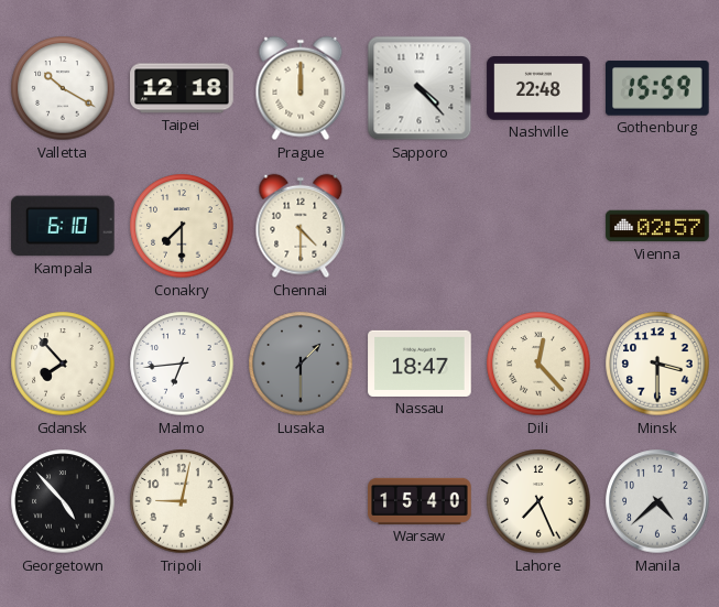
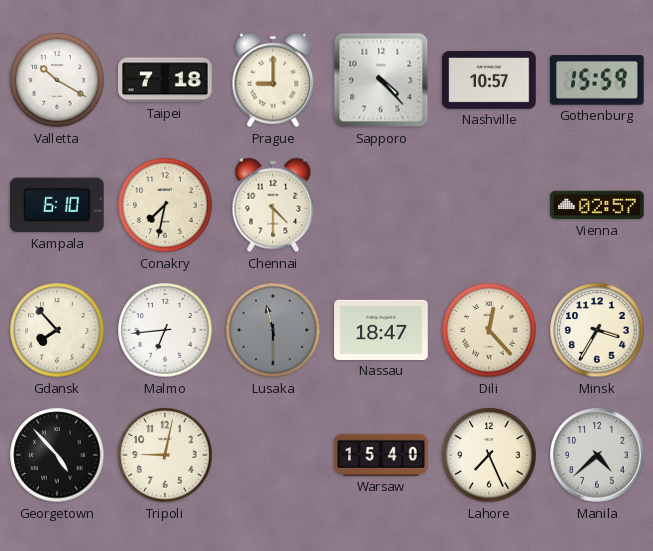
Taipei: 12:18 -> 7:18
Prague: 12:00 -> 9:00
Nashville: 22:48 -> 10:57
Conakry: 7:30 -> 7:32
Lusaka: 1:30 -> 11:30
Minsk: 3:30 -> 3:35
